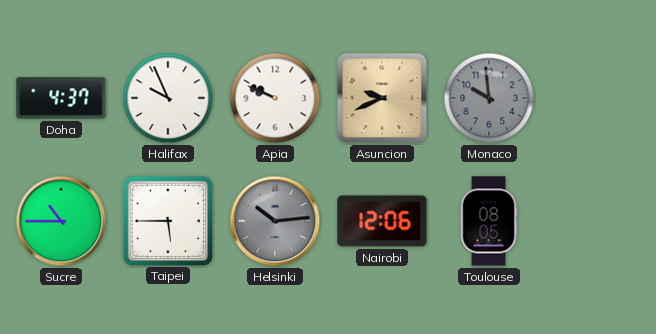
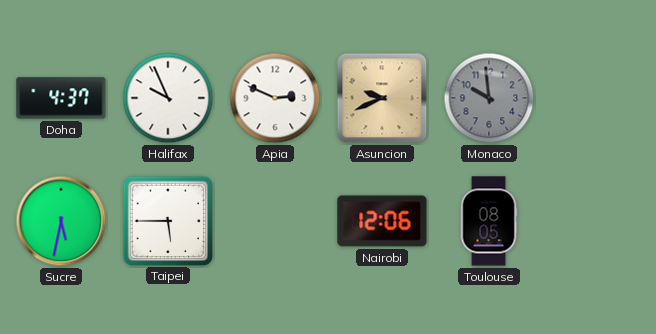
Apia: 9:49 -> 2:49
Sucre: 10:45 -> 5:32
Helsinki: 10:14 -> none
